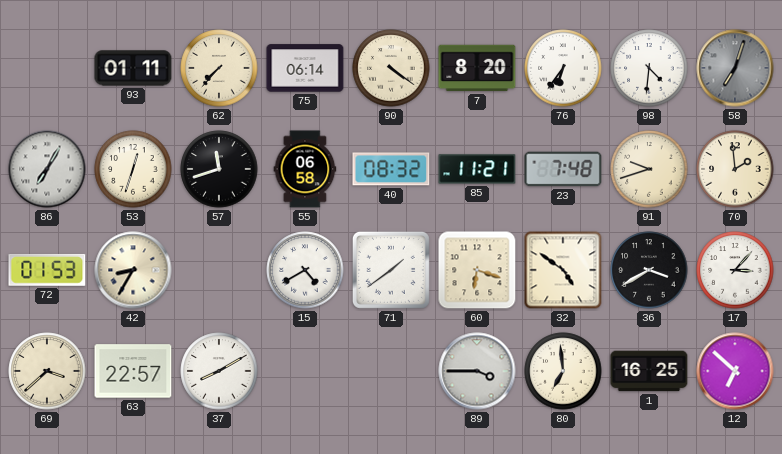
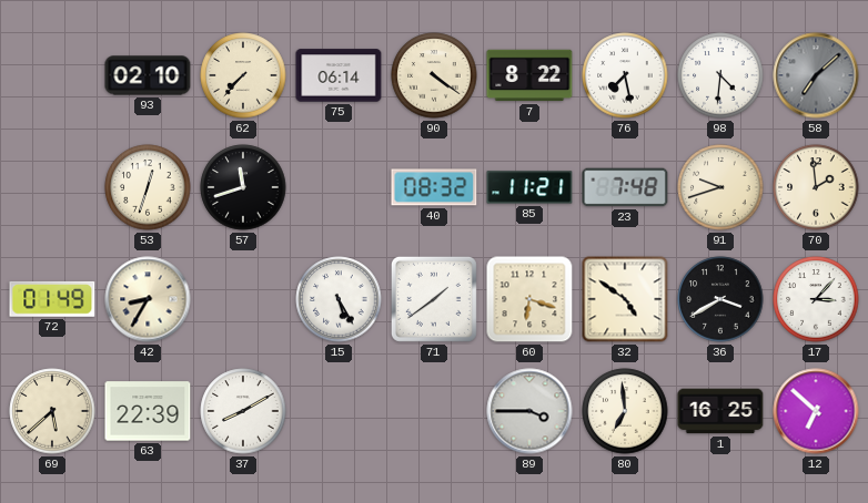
93: 01:11 -> 02:10
7: 8:20 -> 8:22
76: 6:36 -> 7:28
58: 7:03 -> 7:08
86: 7:05 -> none
55: 06:58 -> none
72: 01:53 -> 01:49
15: 4:40 -> 5:25
69: 3:38 -> 5:38
63: 22:57 -> 22:39
